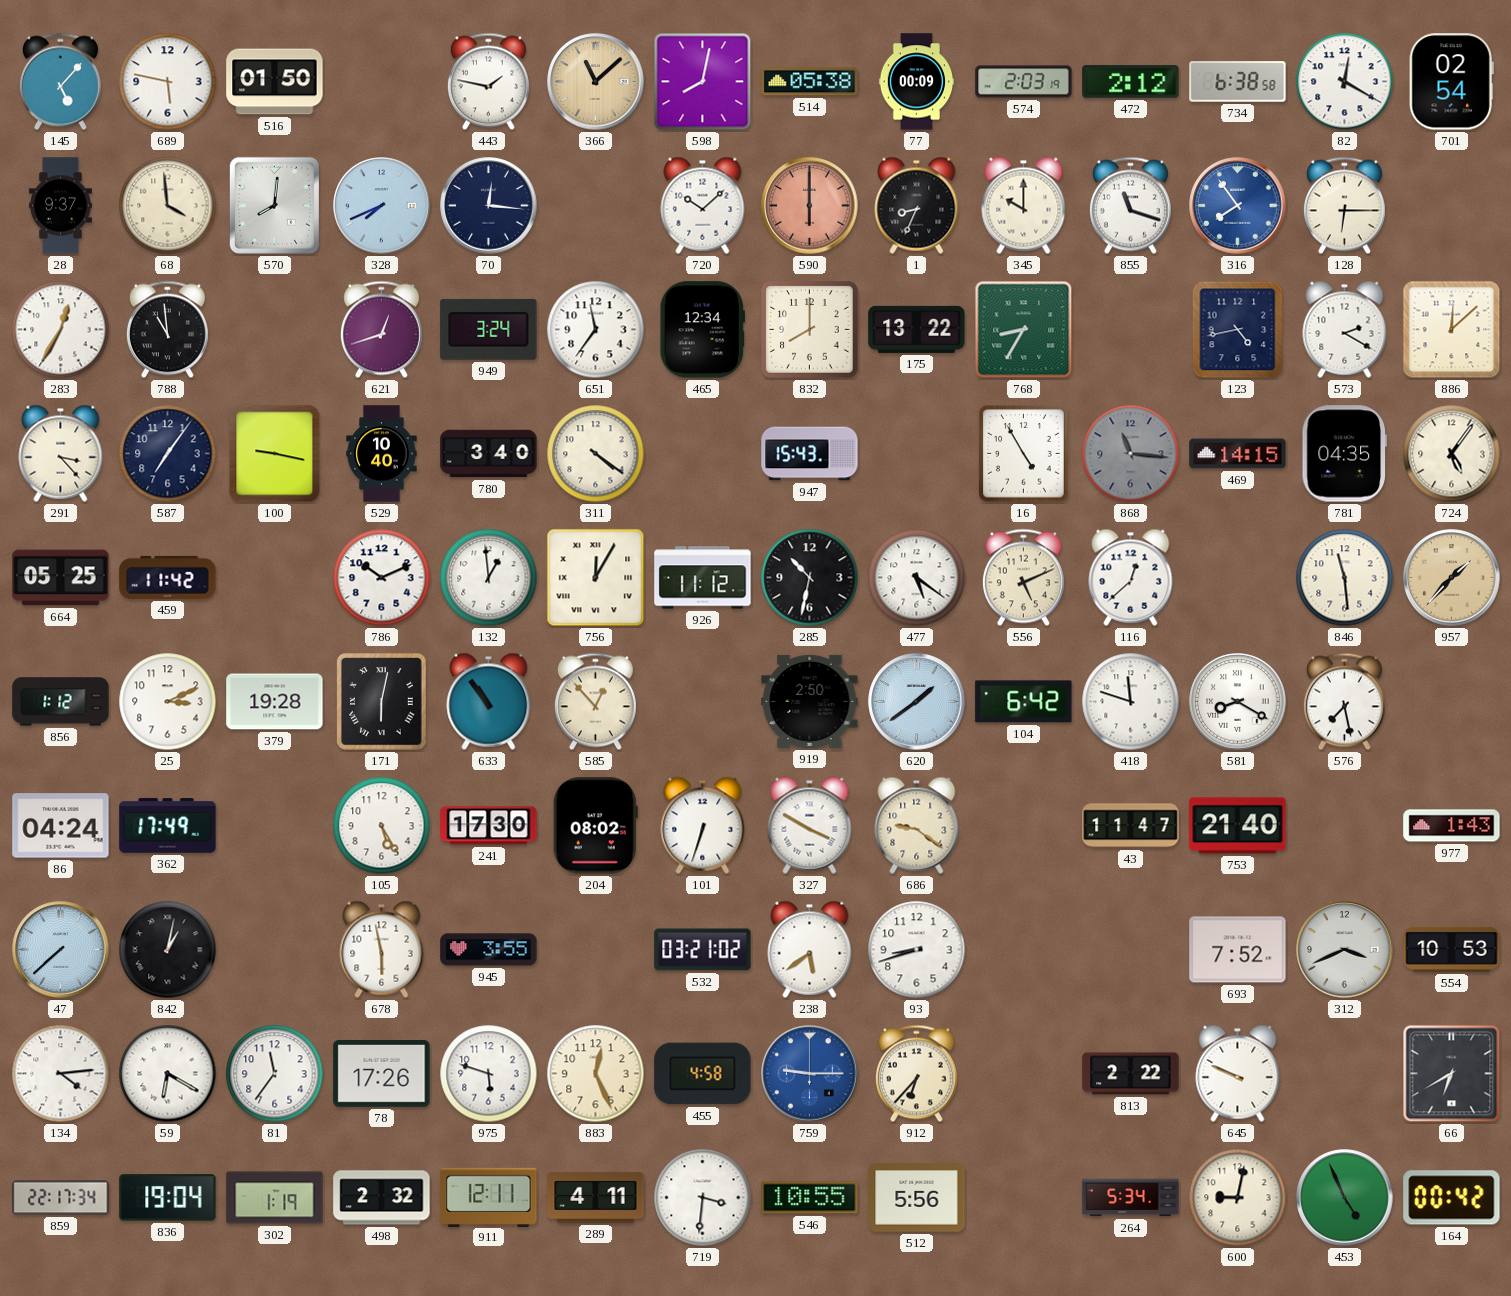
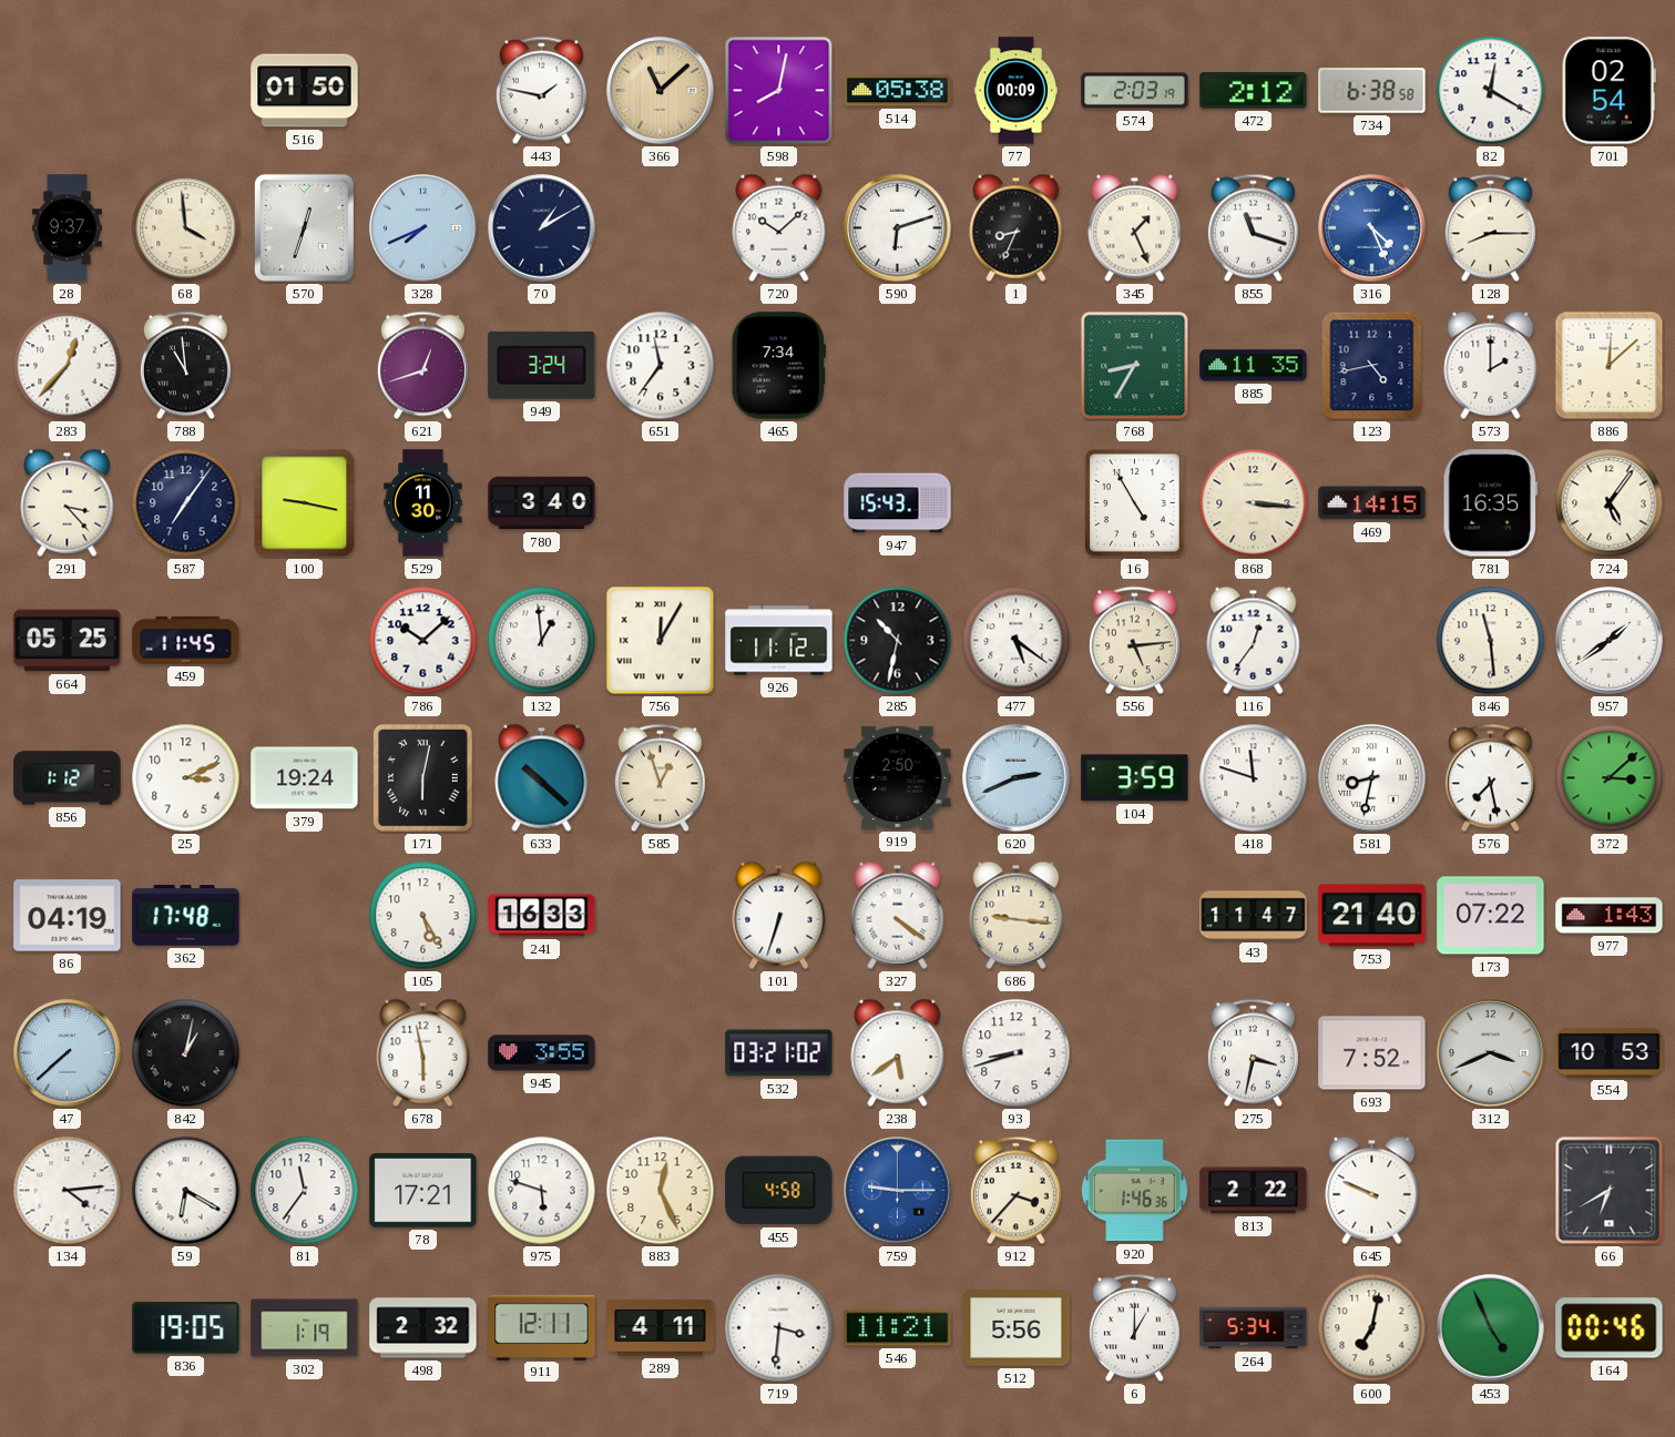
145: 5:07 -> none
689: 5:47 -> none
570: 8:01 -> 12:33
70: 12:16 -> 1:10
590: 6:00 -> 6:12
590 dial: salmon -> white
345: 10:00 -> 1:26
316: 7:54 -> 4:26
128: 6:15 -> 8:15
283: 12:35 -> 12:37
465: 12:34 -> 7:34
832: 8:00 -> none
175: 13:22 -> none
885: none -> 11:35
573: 2:20 -> 2:00
529: 10:40 -> 11:30
311: 4:21 -> none
868: 11:16 -> 3:16
868 dial: grey -> cream
781: 04:35 -> 16:35
459: 11:42 -> 11:45
786: 10:11 -> 10:08
556: 5:11 -> 5:14
116: 12:38 -> 12:36
957: 1:37 -> 1:39
957 dial: champagne -> white
379: 19:28 -> 19:24
633: 10:54 -> 10:22
585: 12:53 -> 12:57
620: 1:39 -> 2:41
104: 6:42 -> 3:59
581: 8:20 -> 8:32
372: none -> 3:08
86: 04:24 -> 04:19
362: 17:49 -> 17:48
241: 17:30 -> 16:33
204: 08:02 -> none
327: 3:50 -> 4:21
686: 9:21 -> 9:16
173: none -> 07:22
275: none -> 3:32
78: 17:26 -> 17:21
912: 6:37 -> 3:37
920: none -> 1:46
859: 22:17 -> none
836: 19:04 -> 19:05
546: 10:55 -> 11:21
6: none -> 1:00
600: 9:02 -> 7:02
164: 00:42 -> 00:46
